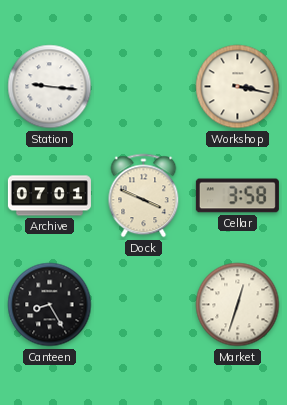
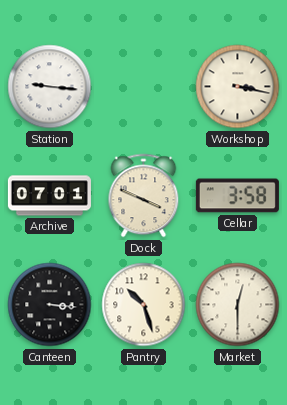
Canteen: 8:25 -> 3:16
Pantry: none -> 10:27
Market: 12:33 -> 12:30
